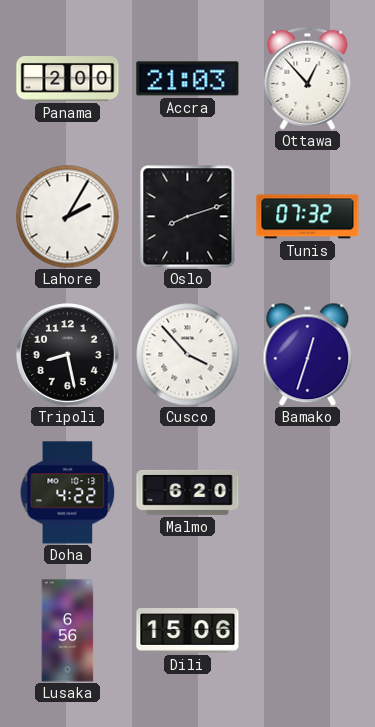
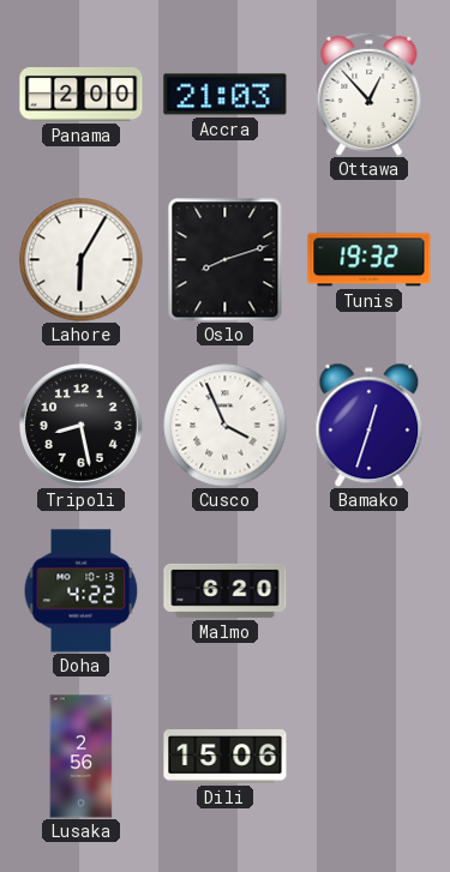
Lahore: 2:05 -> 6:05
Tunis: 07:32 -> 19:32
Cusco: 3:53 -> 3:56
Lusaka: 6:56 -> 2:56
